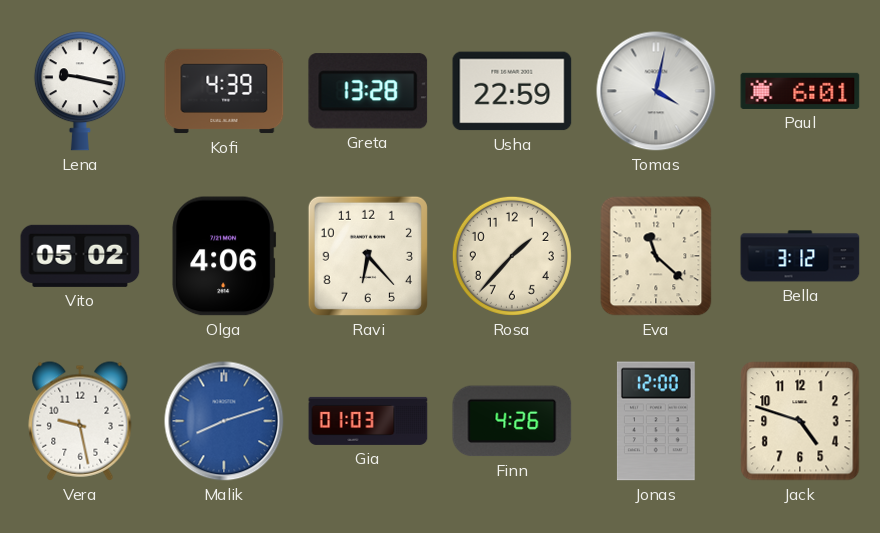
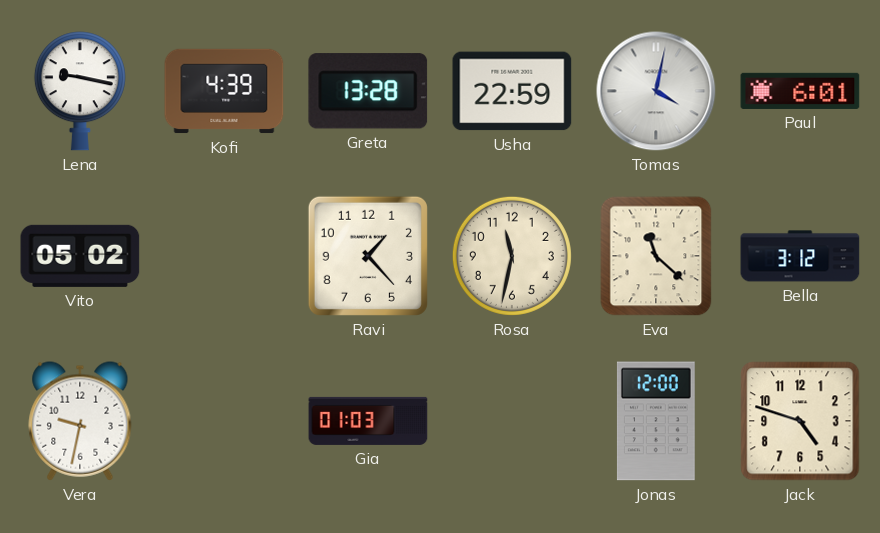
Olga: 4:06 -> none
Ravi: 6:23 -> 1:23
Rosa: 1:37 -> 11:32
Vera: 9:28 -> 9:32
Malik: 8:12 -> none
Finn: 4:26 -> none
